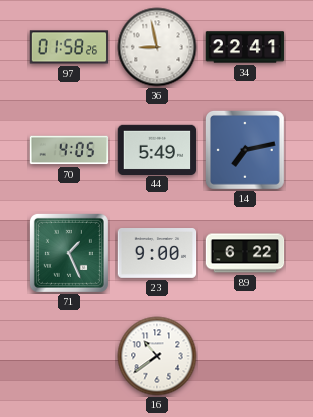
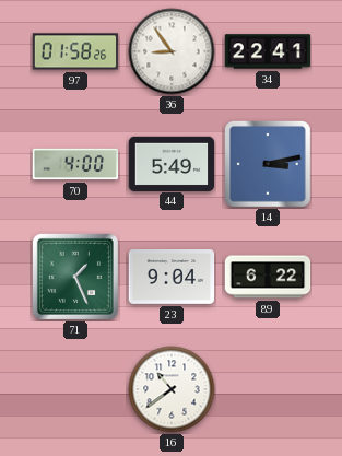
36: 8:58 -> 8:54
70: 4:05 -> 4:00
14: 7:13 -> 3:13
23: 9:00 -> 9:04
